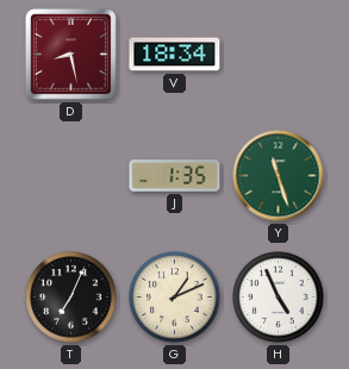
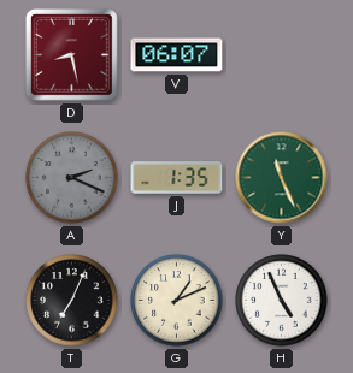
V: 18:34 -> 06:07
A: none -> 2:19
Y: 11:27 -> 11:26
